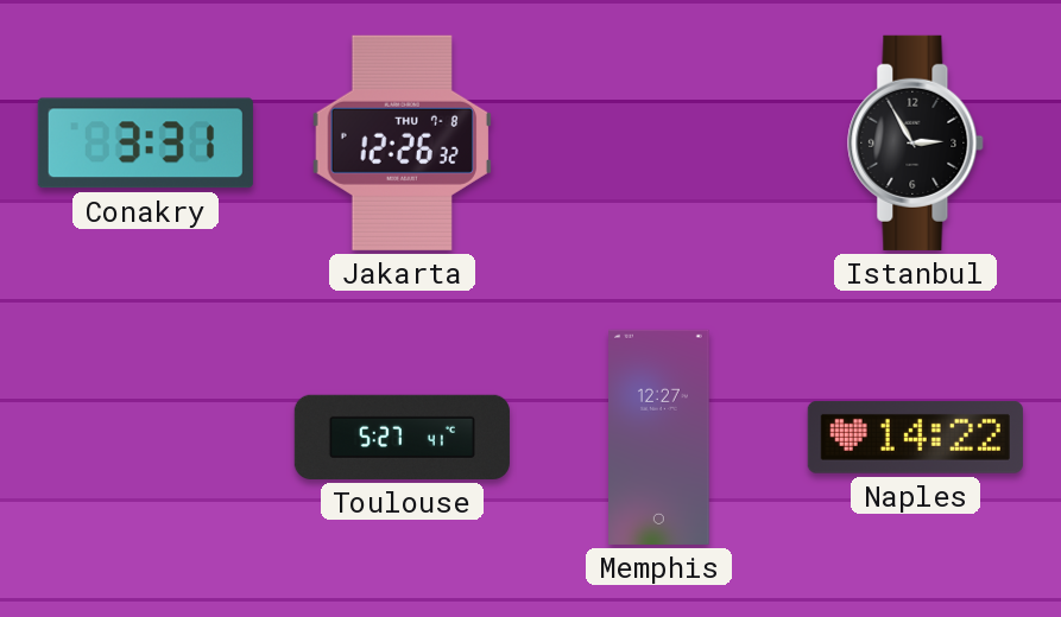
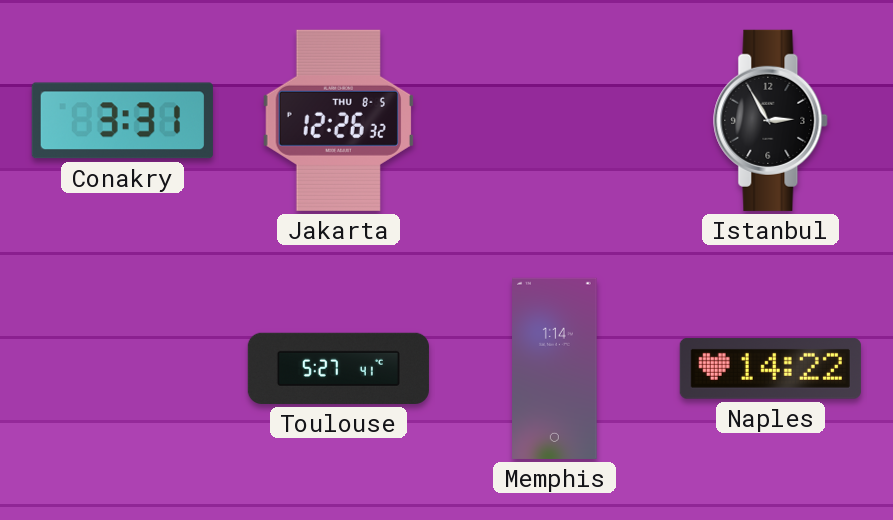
Jakarta date: THU 7-8 -> THU 8-5
Memphis: 12:27 -> 1:14
